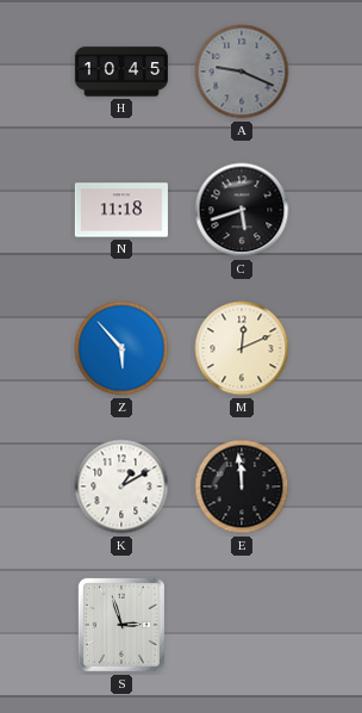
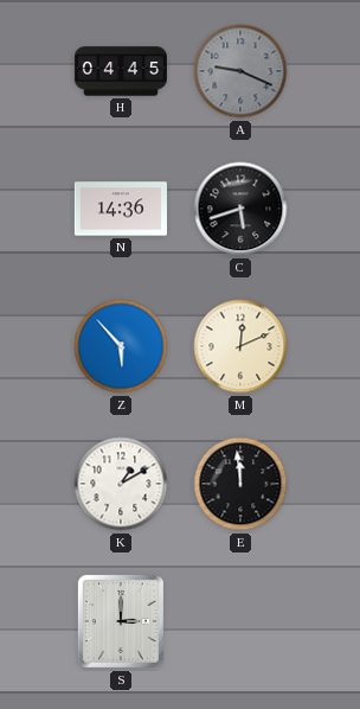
H: 10:45 -> 04:45
N: 11:18 -> 14:36
S: 2:57 -> 3:00
